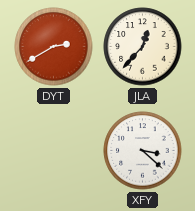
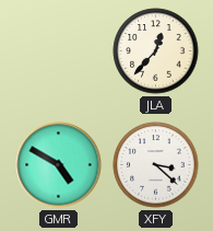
DYT: 2:40 -> none
GMR: none -> 4:50
